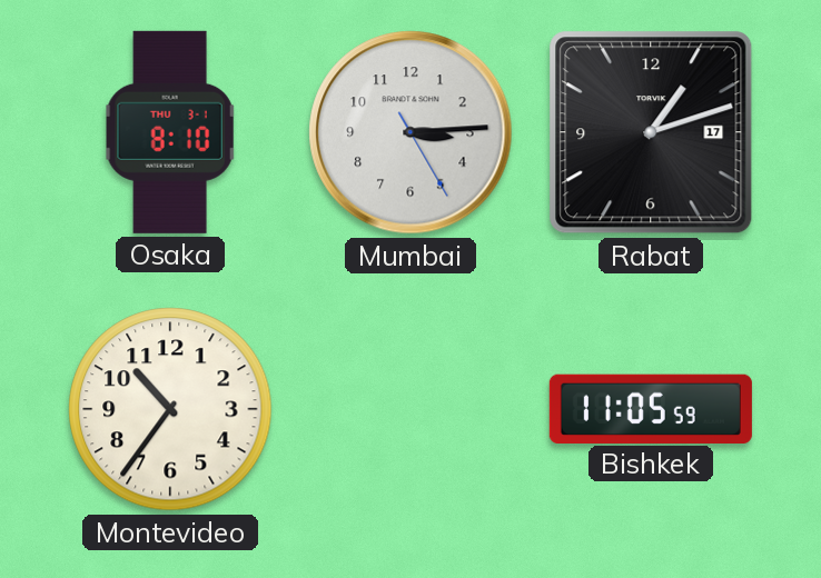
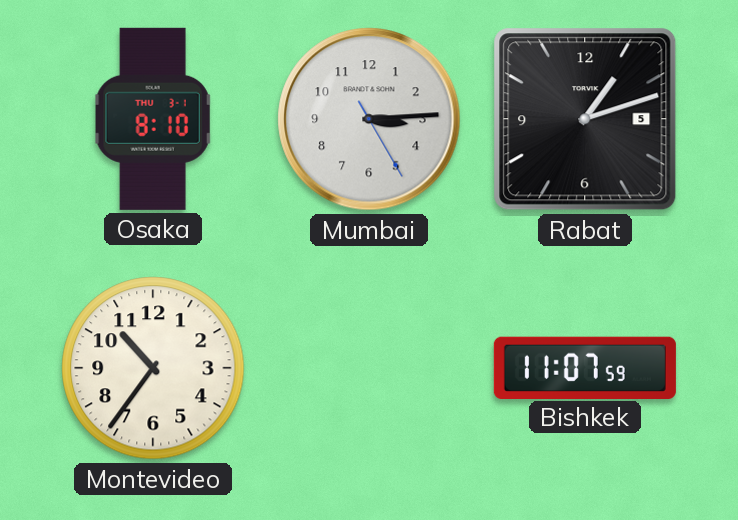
Rabat date: 17 -> 5
Bishkek: 11:05 -> 11:07
